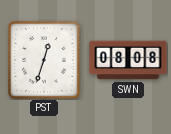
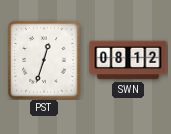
SWN: 08:08 -> 08:12
